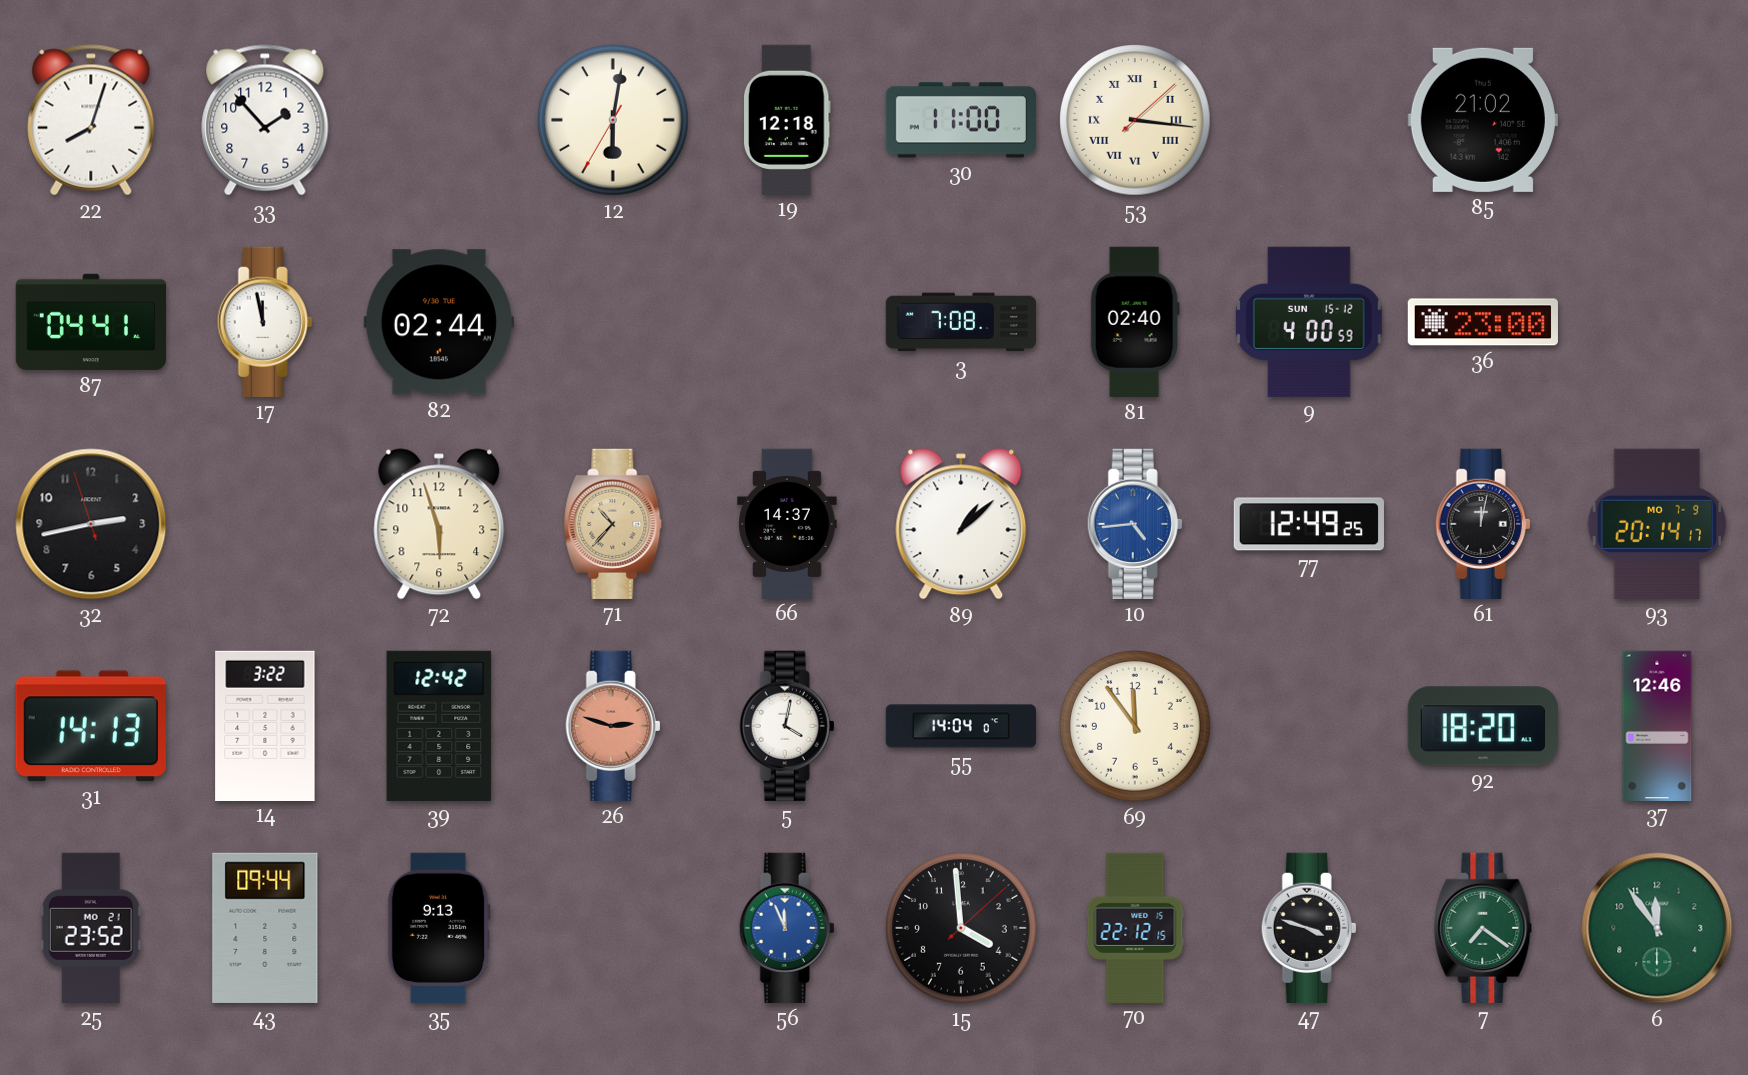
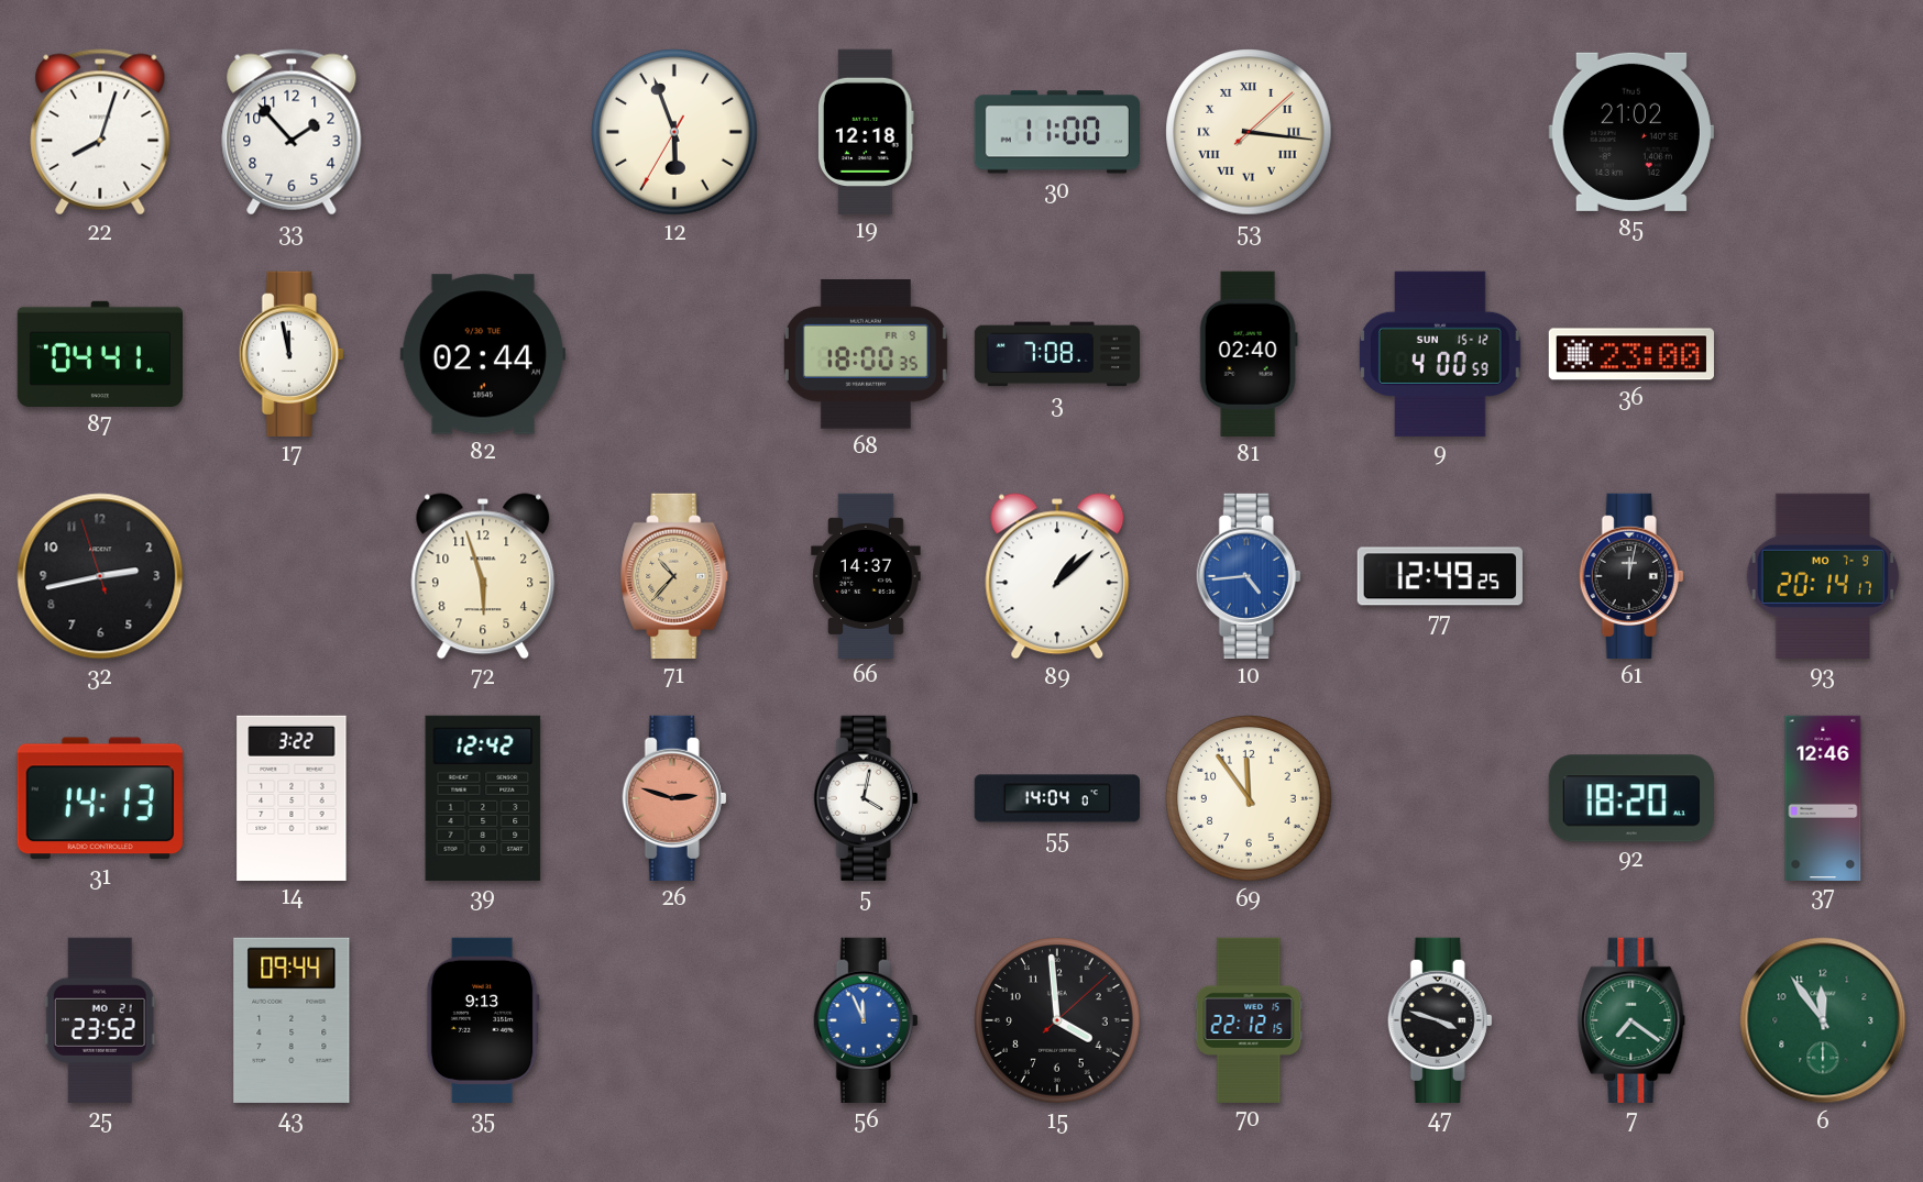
12: 6:01 -> 5:56
68: none -> 18:00
